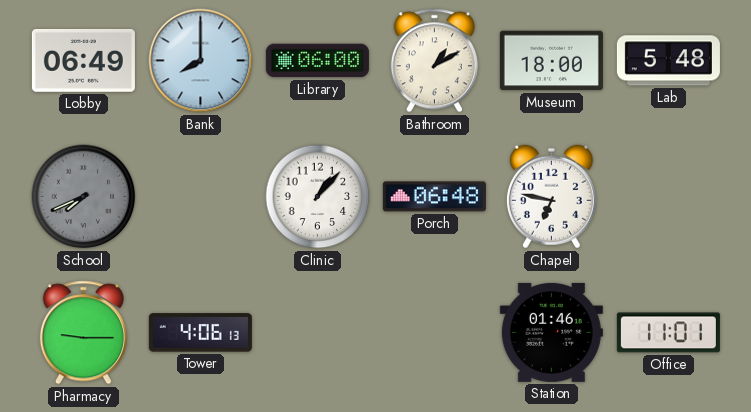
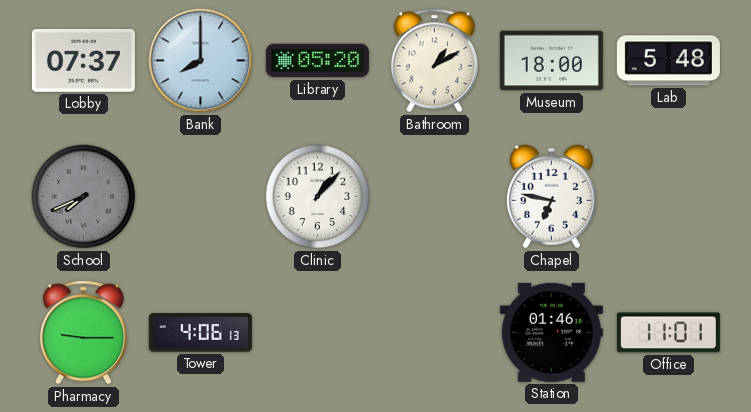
Lobby: 06:49 -> 07:37
Library: 06:00 -> 05:20
Porch: 06:48 -> none
